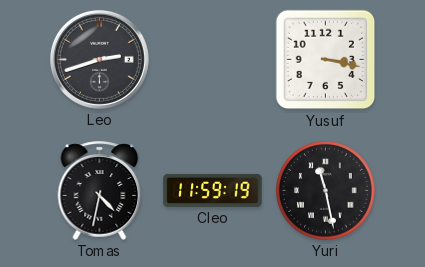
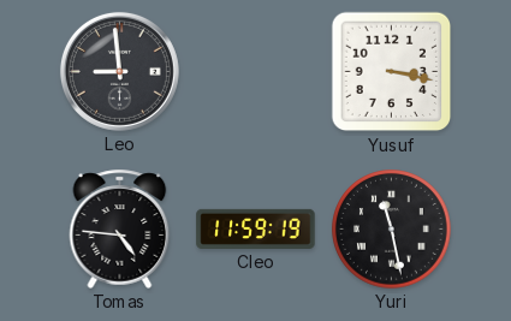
Leo: 2:42 -> 8:59
Tomas: 4:32 -> 4:46
